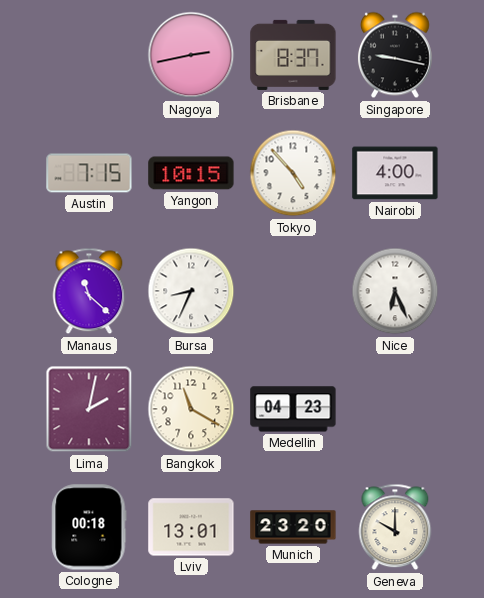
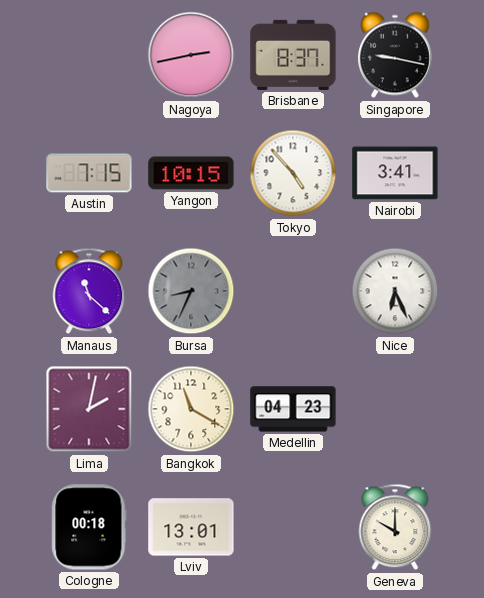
Nairobi: 4:00 -> 3:41
Bursa dial: white -> grey
Munich: 23:20 -> none
